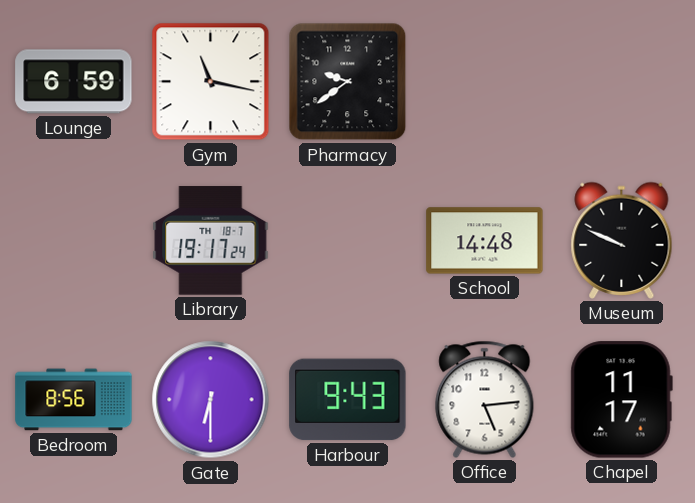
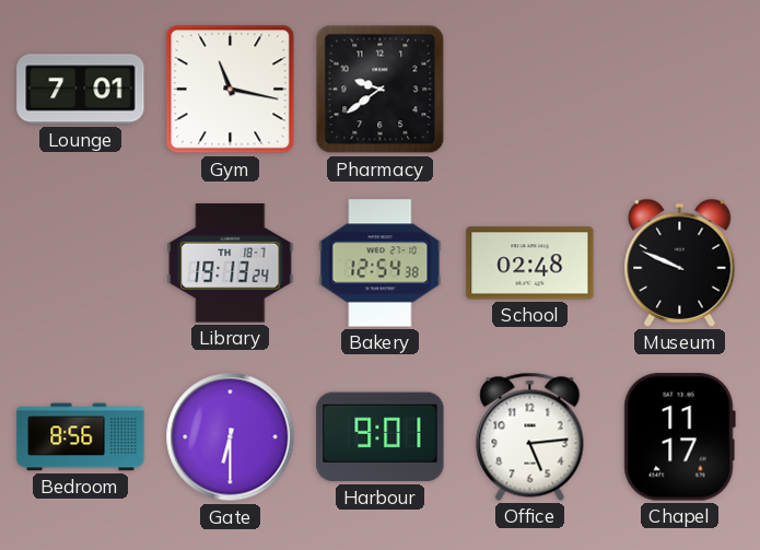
Lounge: 6:59 -> 7:01
Library: 19:17 -> 19:13
Bakery: none -> 12:54
School: 14:48 -> 02:48
Harbour: 9:43 -> 9:01
